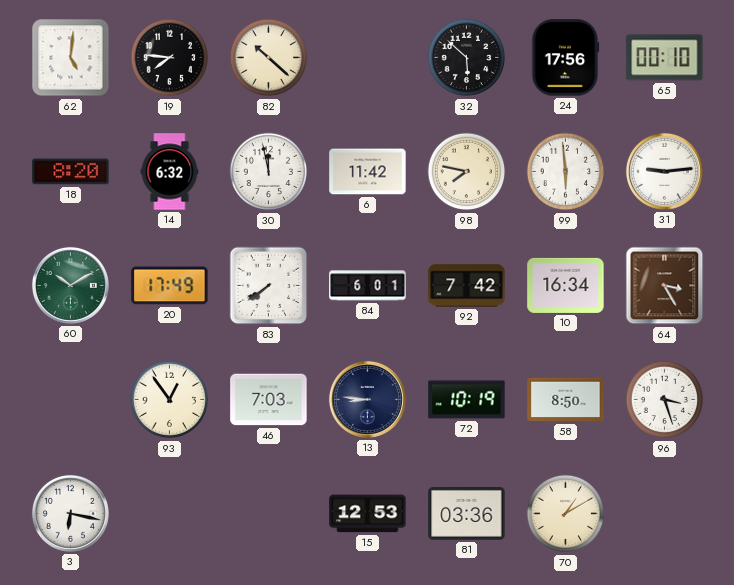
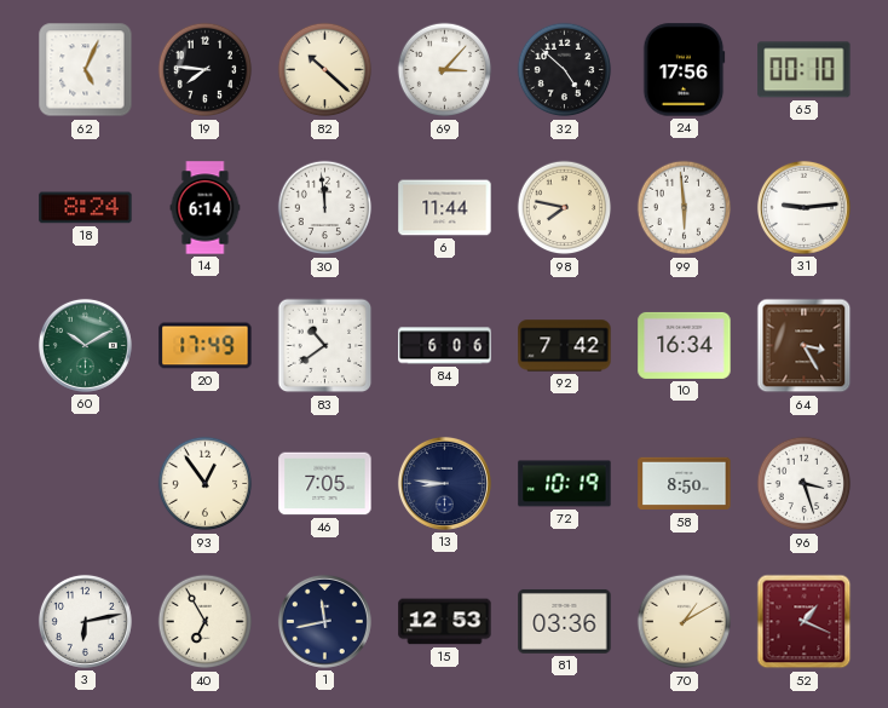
62: 5:01 -> 5:04
69: none -> 3:07
32: 5:52 -> 4:52
18: 8:20 -> 8:24
14: 6:32 -> 6:14
30: 11:58 -> 11:59
6: 11:42 -> 11:44
83: 7:39 -> 10:39
84: 6:01 -> 6:06
46: 7:03 -> 7:05
3: 6:17 -> 6:13
40: none -> 6:55
1: none -> 11:43
52: none -> 1:19
